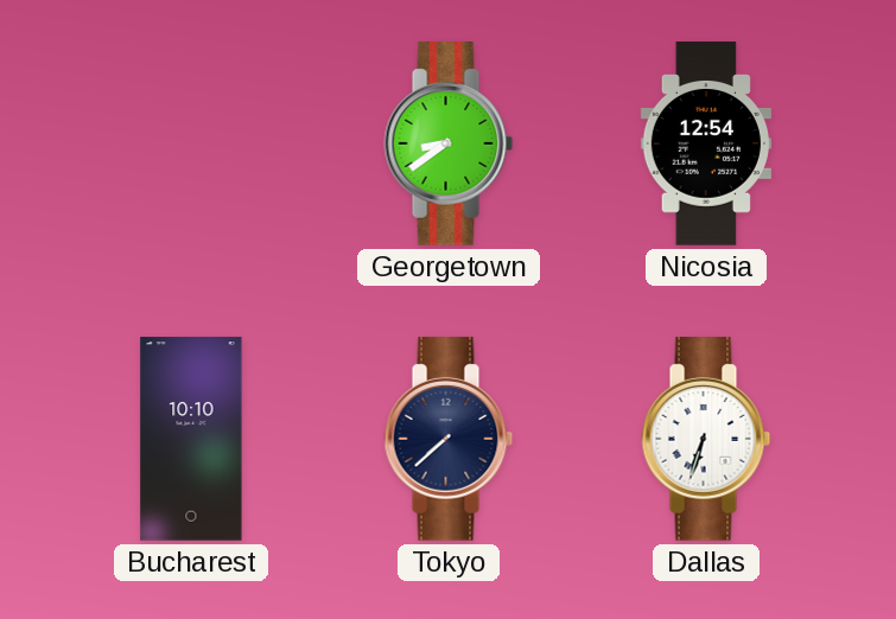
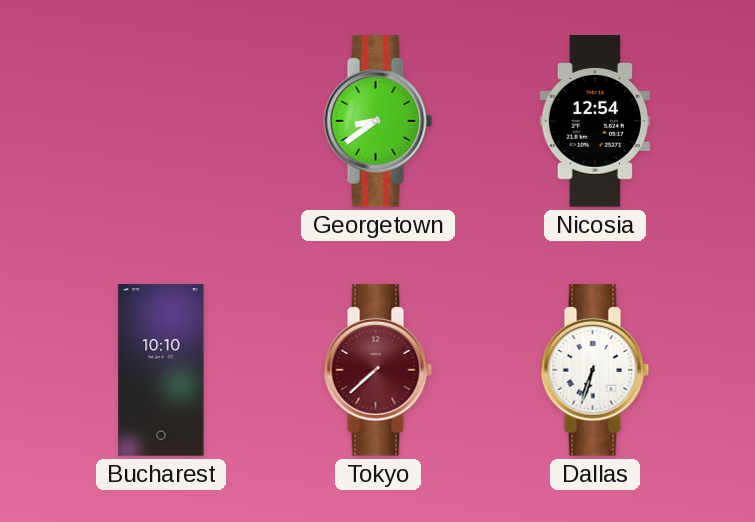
Tokyo dial: navy -> burgundy
